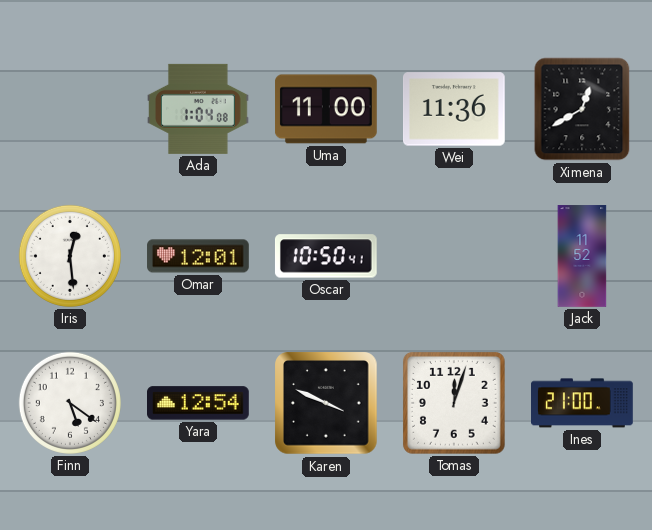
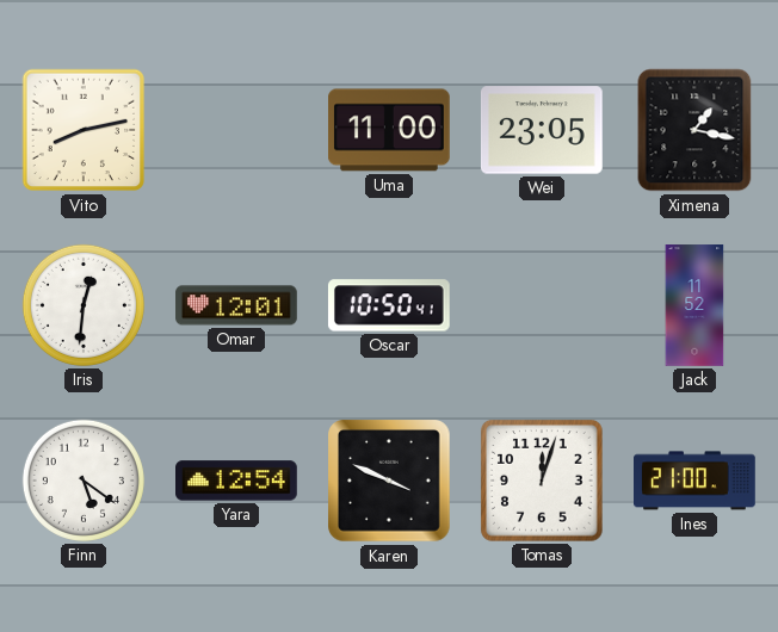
Vito: none -> 8:13
Ada: 1:04 -> none
Wei: 11:36 -> 23:05
Ximena: 12:40 -> 1:17
Iris: 12:29 -> 12:31
